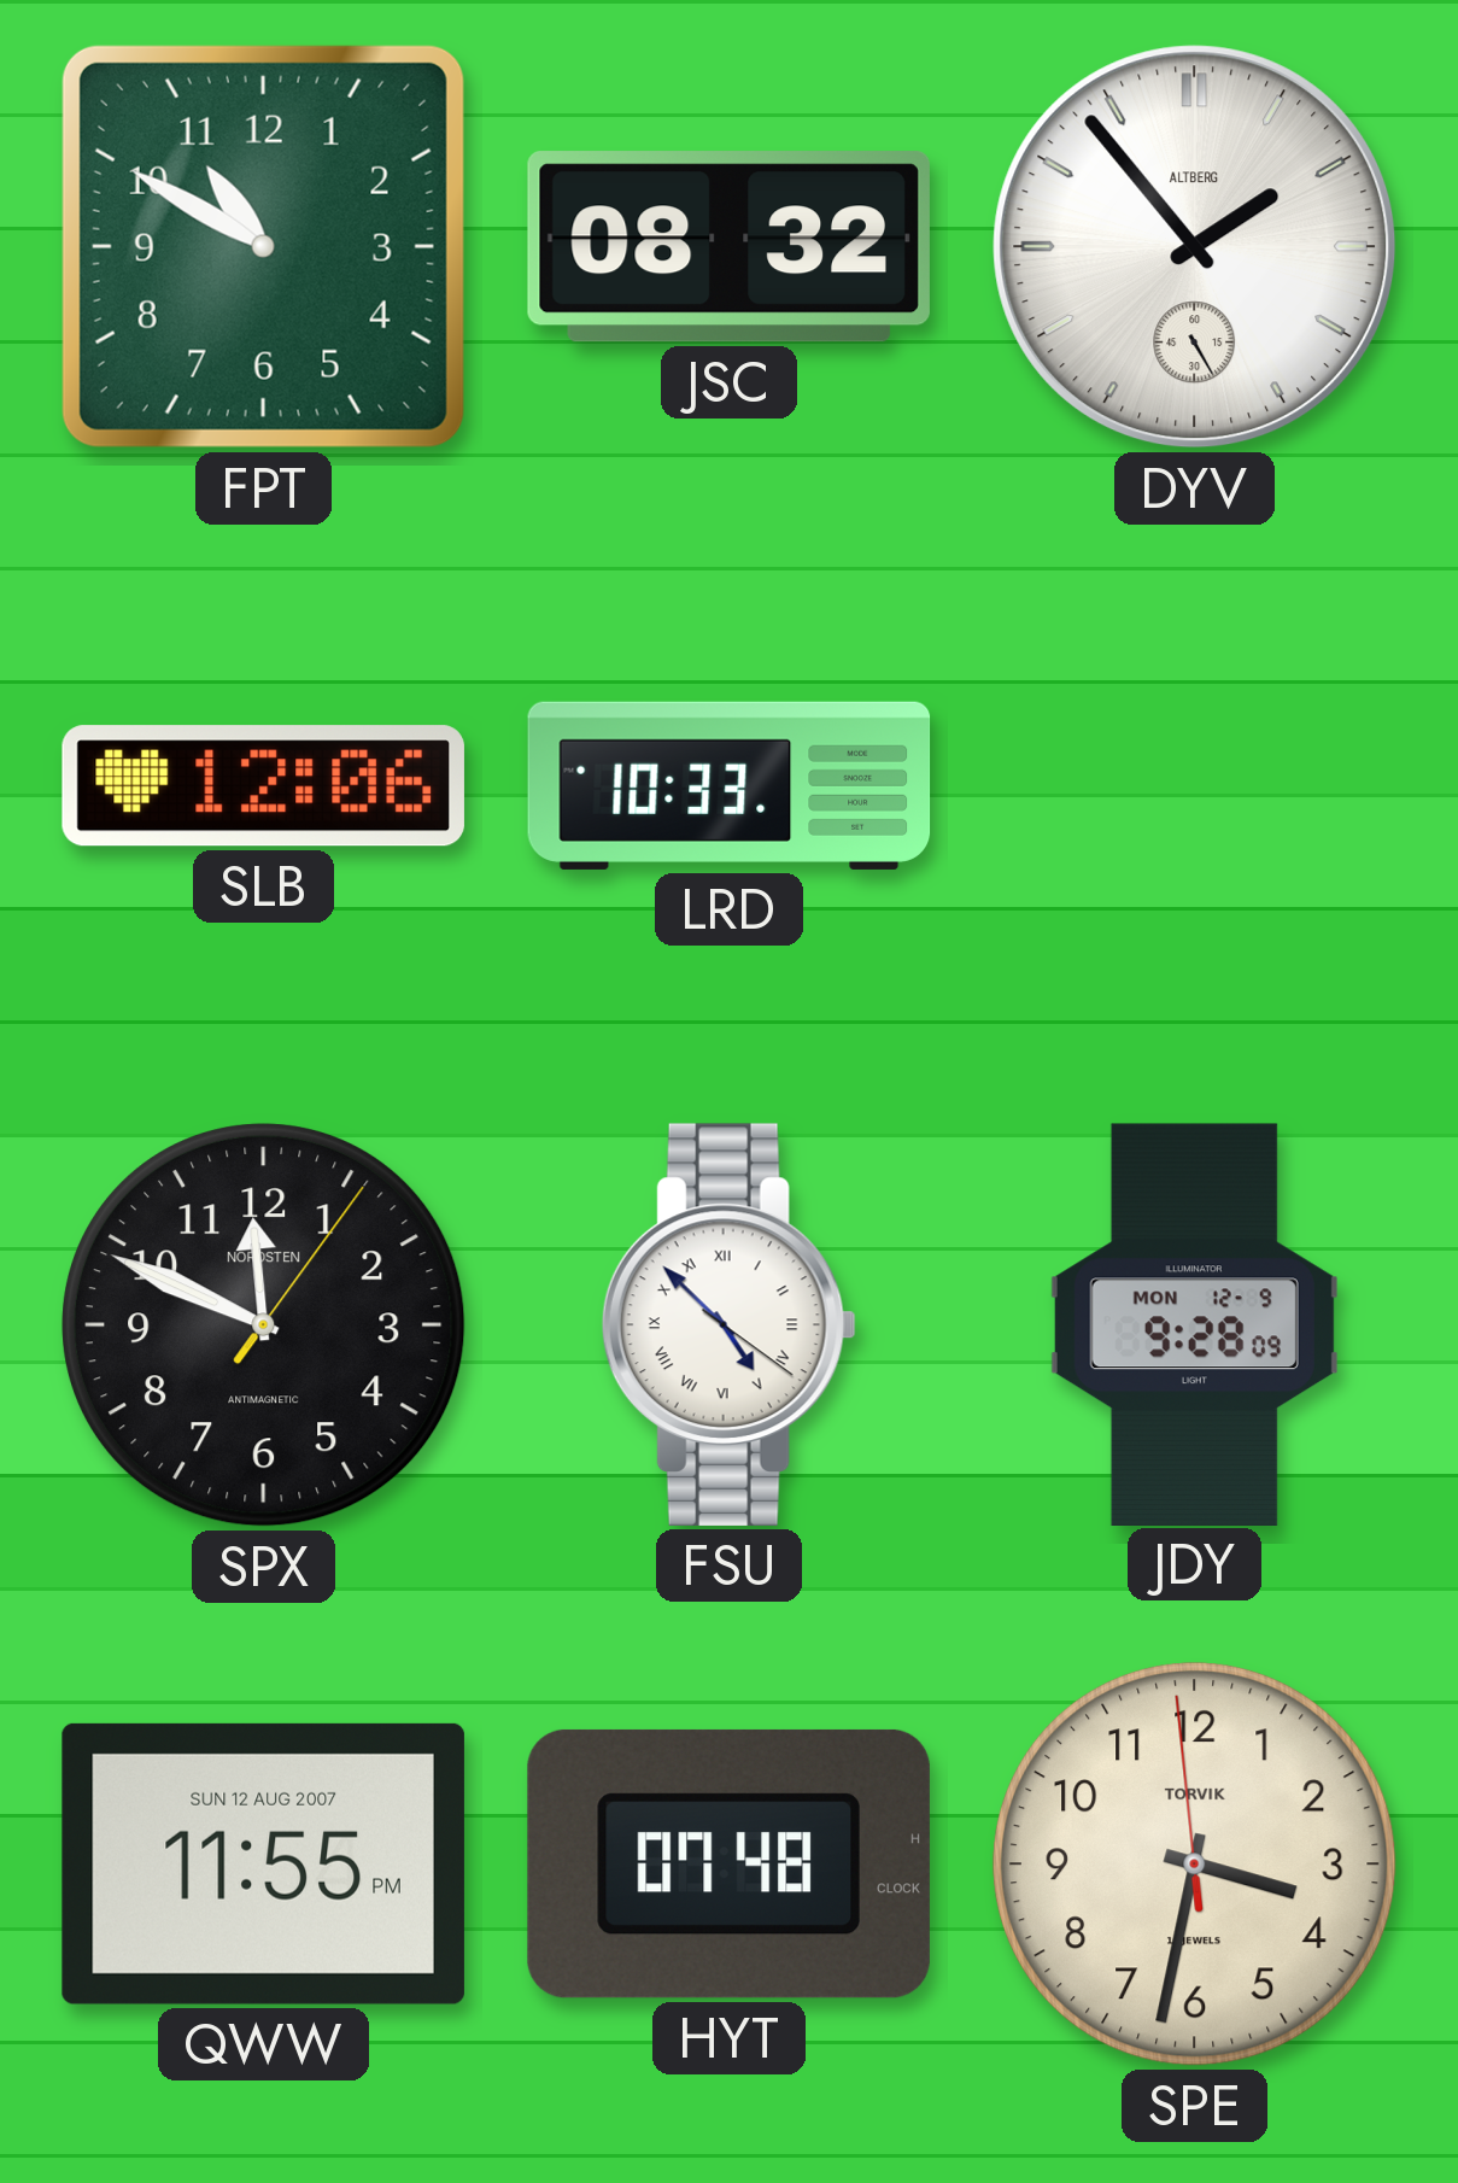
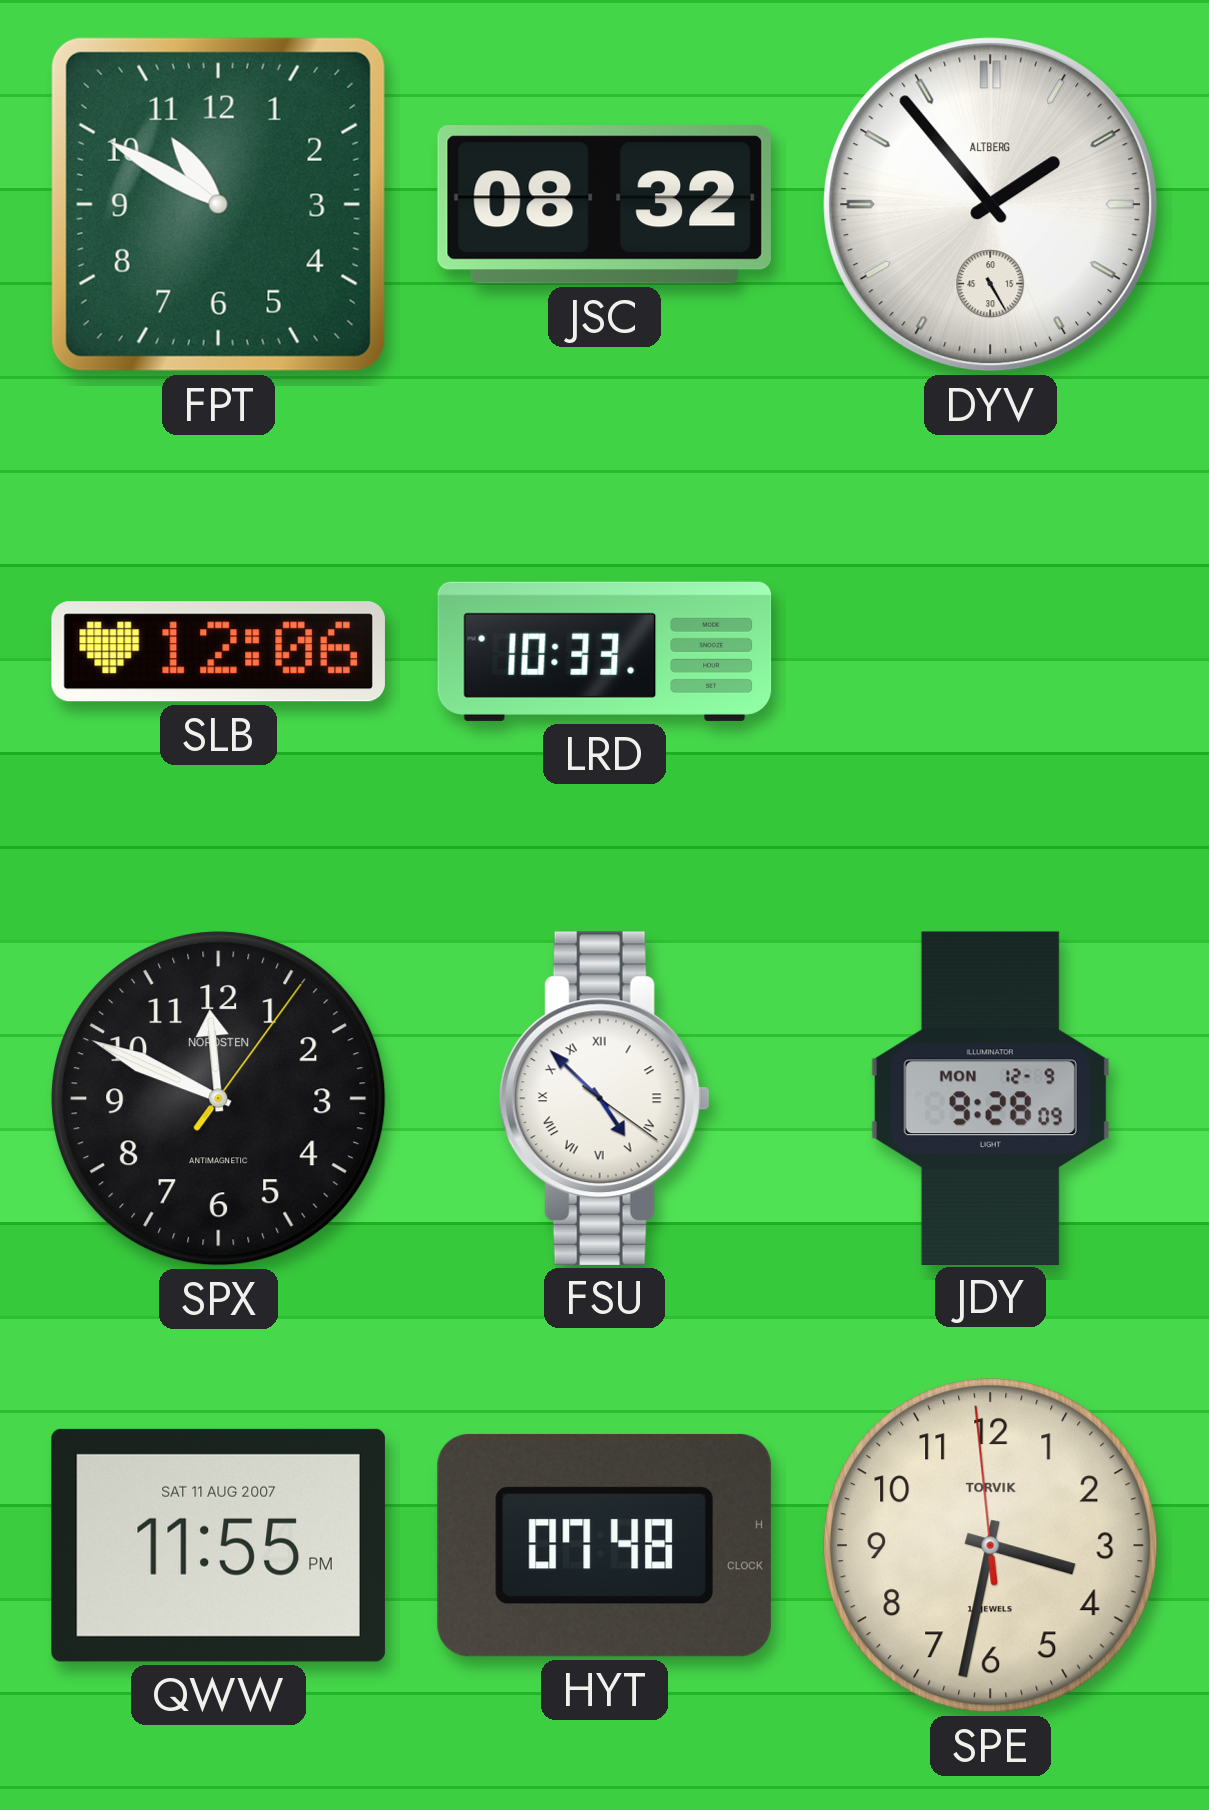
QWW date: SUN 12 AUG 2007 -> SAT 11 AUG 2007
